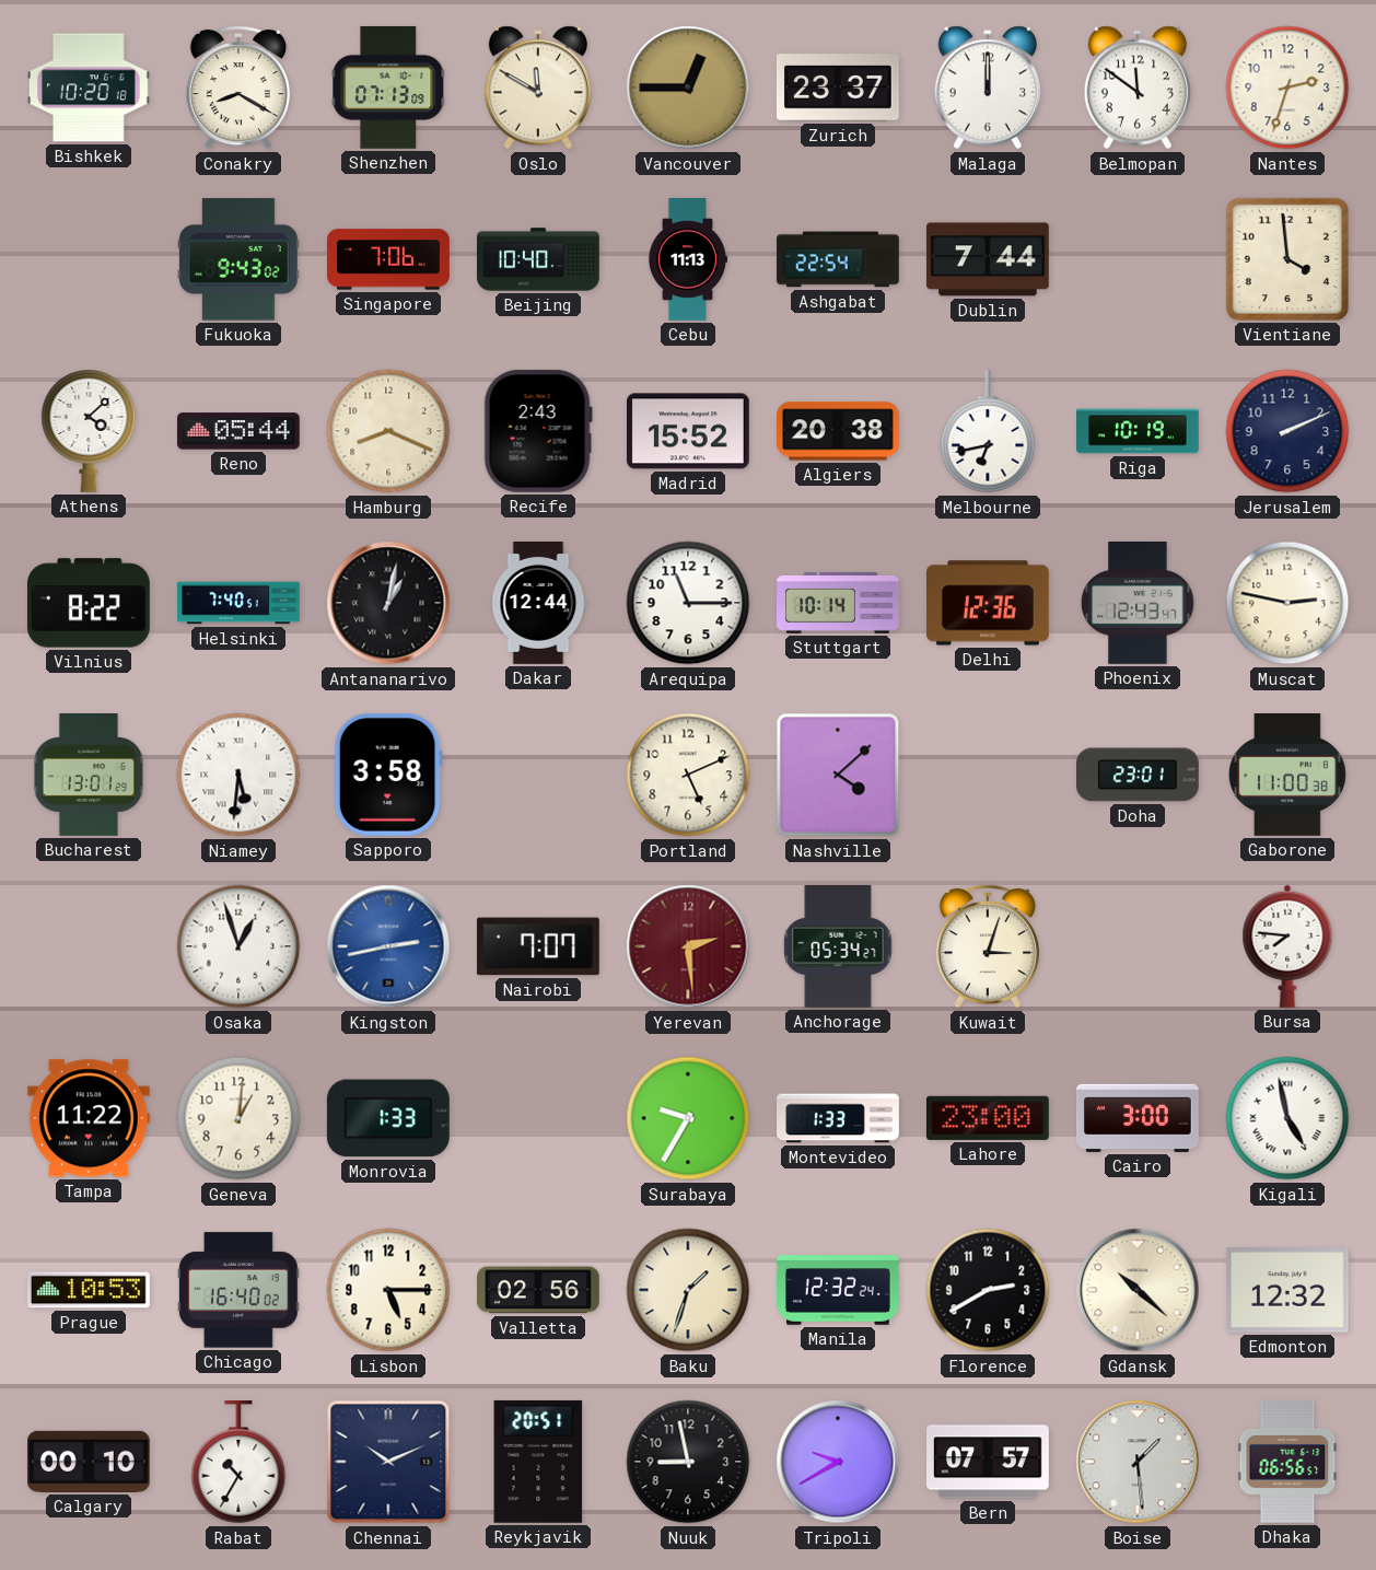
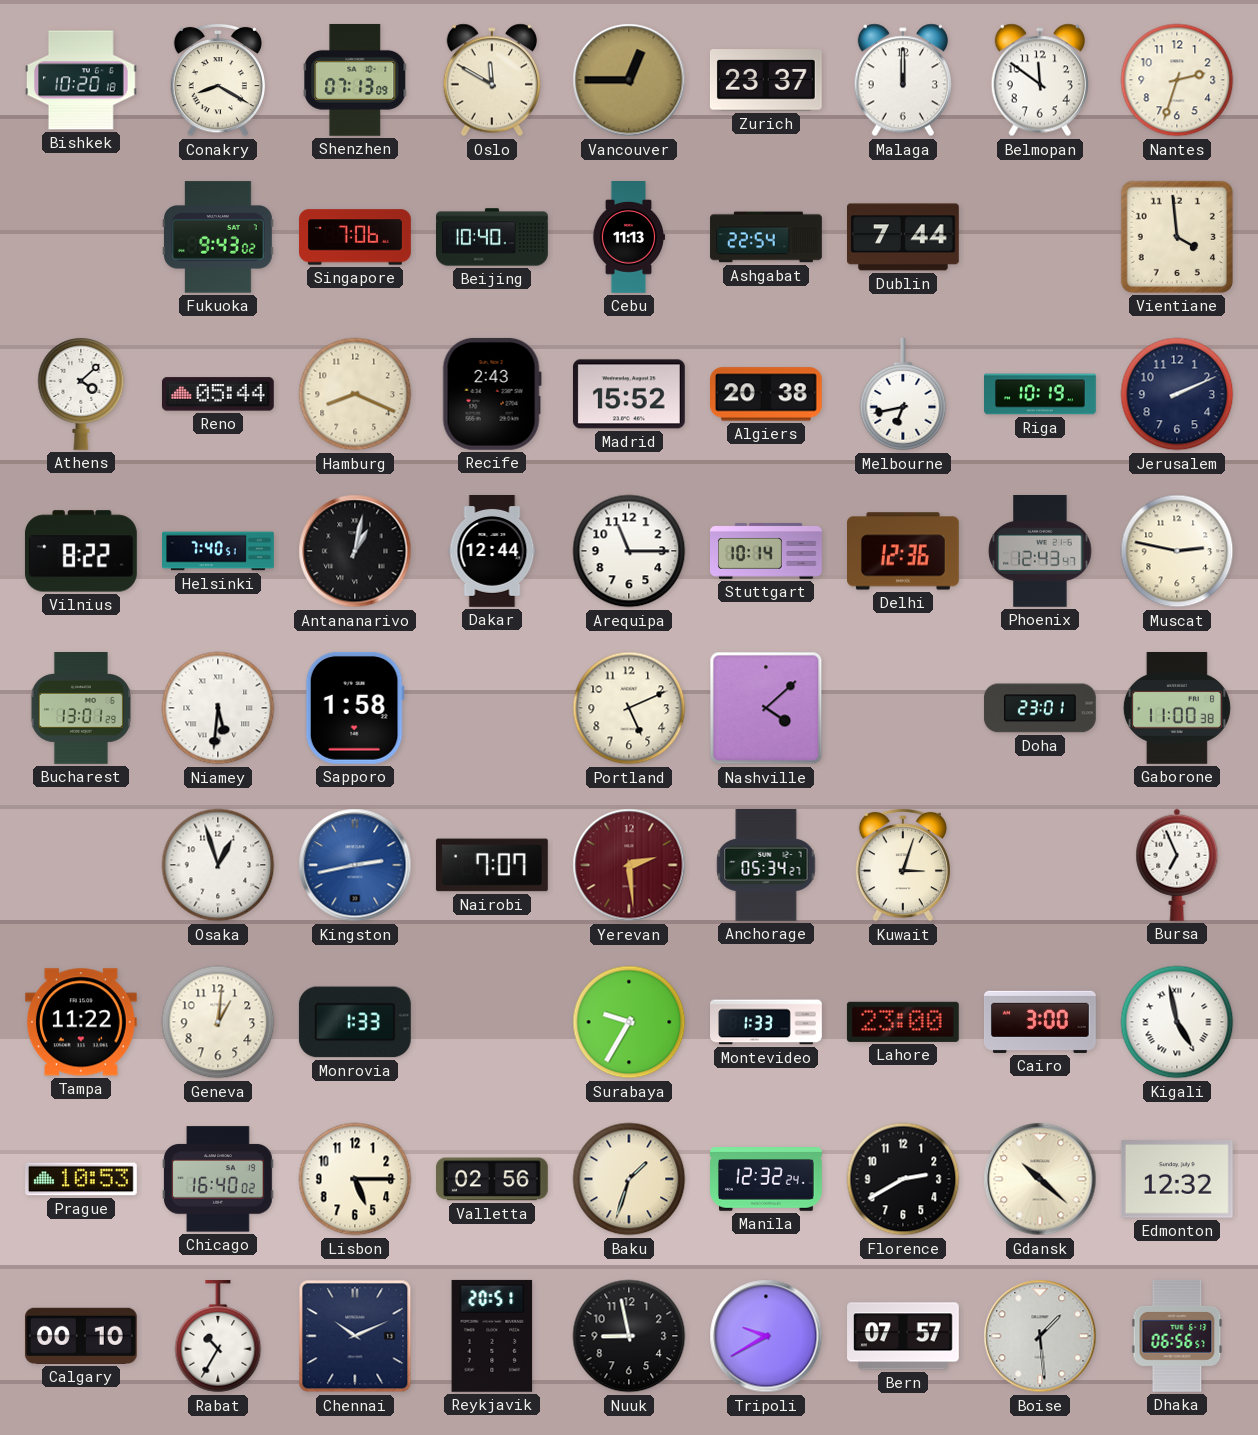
Sapporo: 3:58 -> 1:58
Bursa: 7:46 -> 6:56
